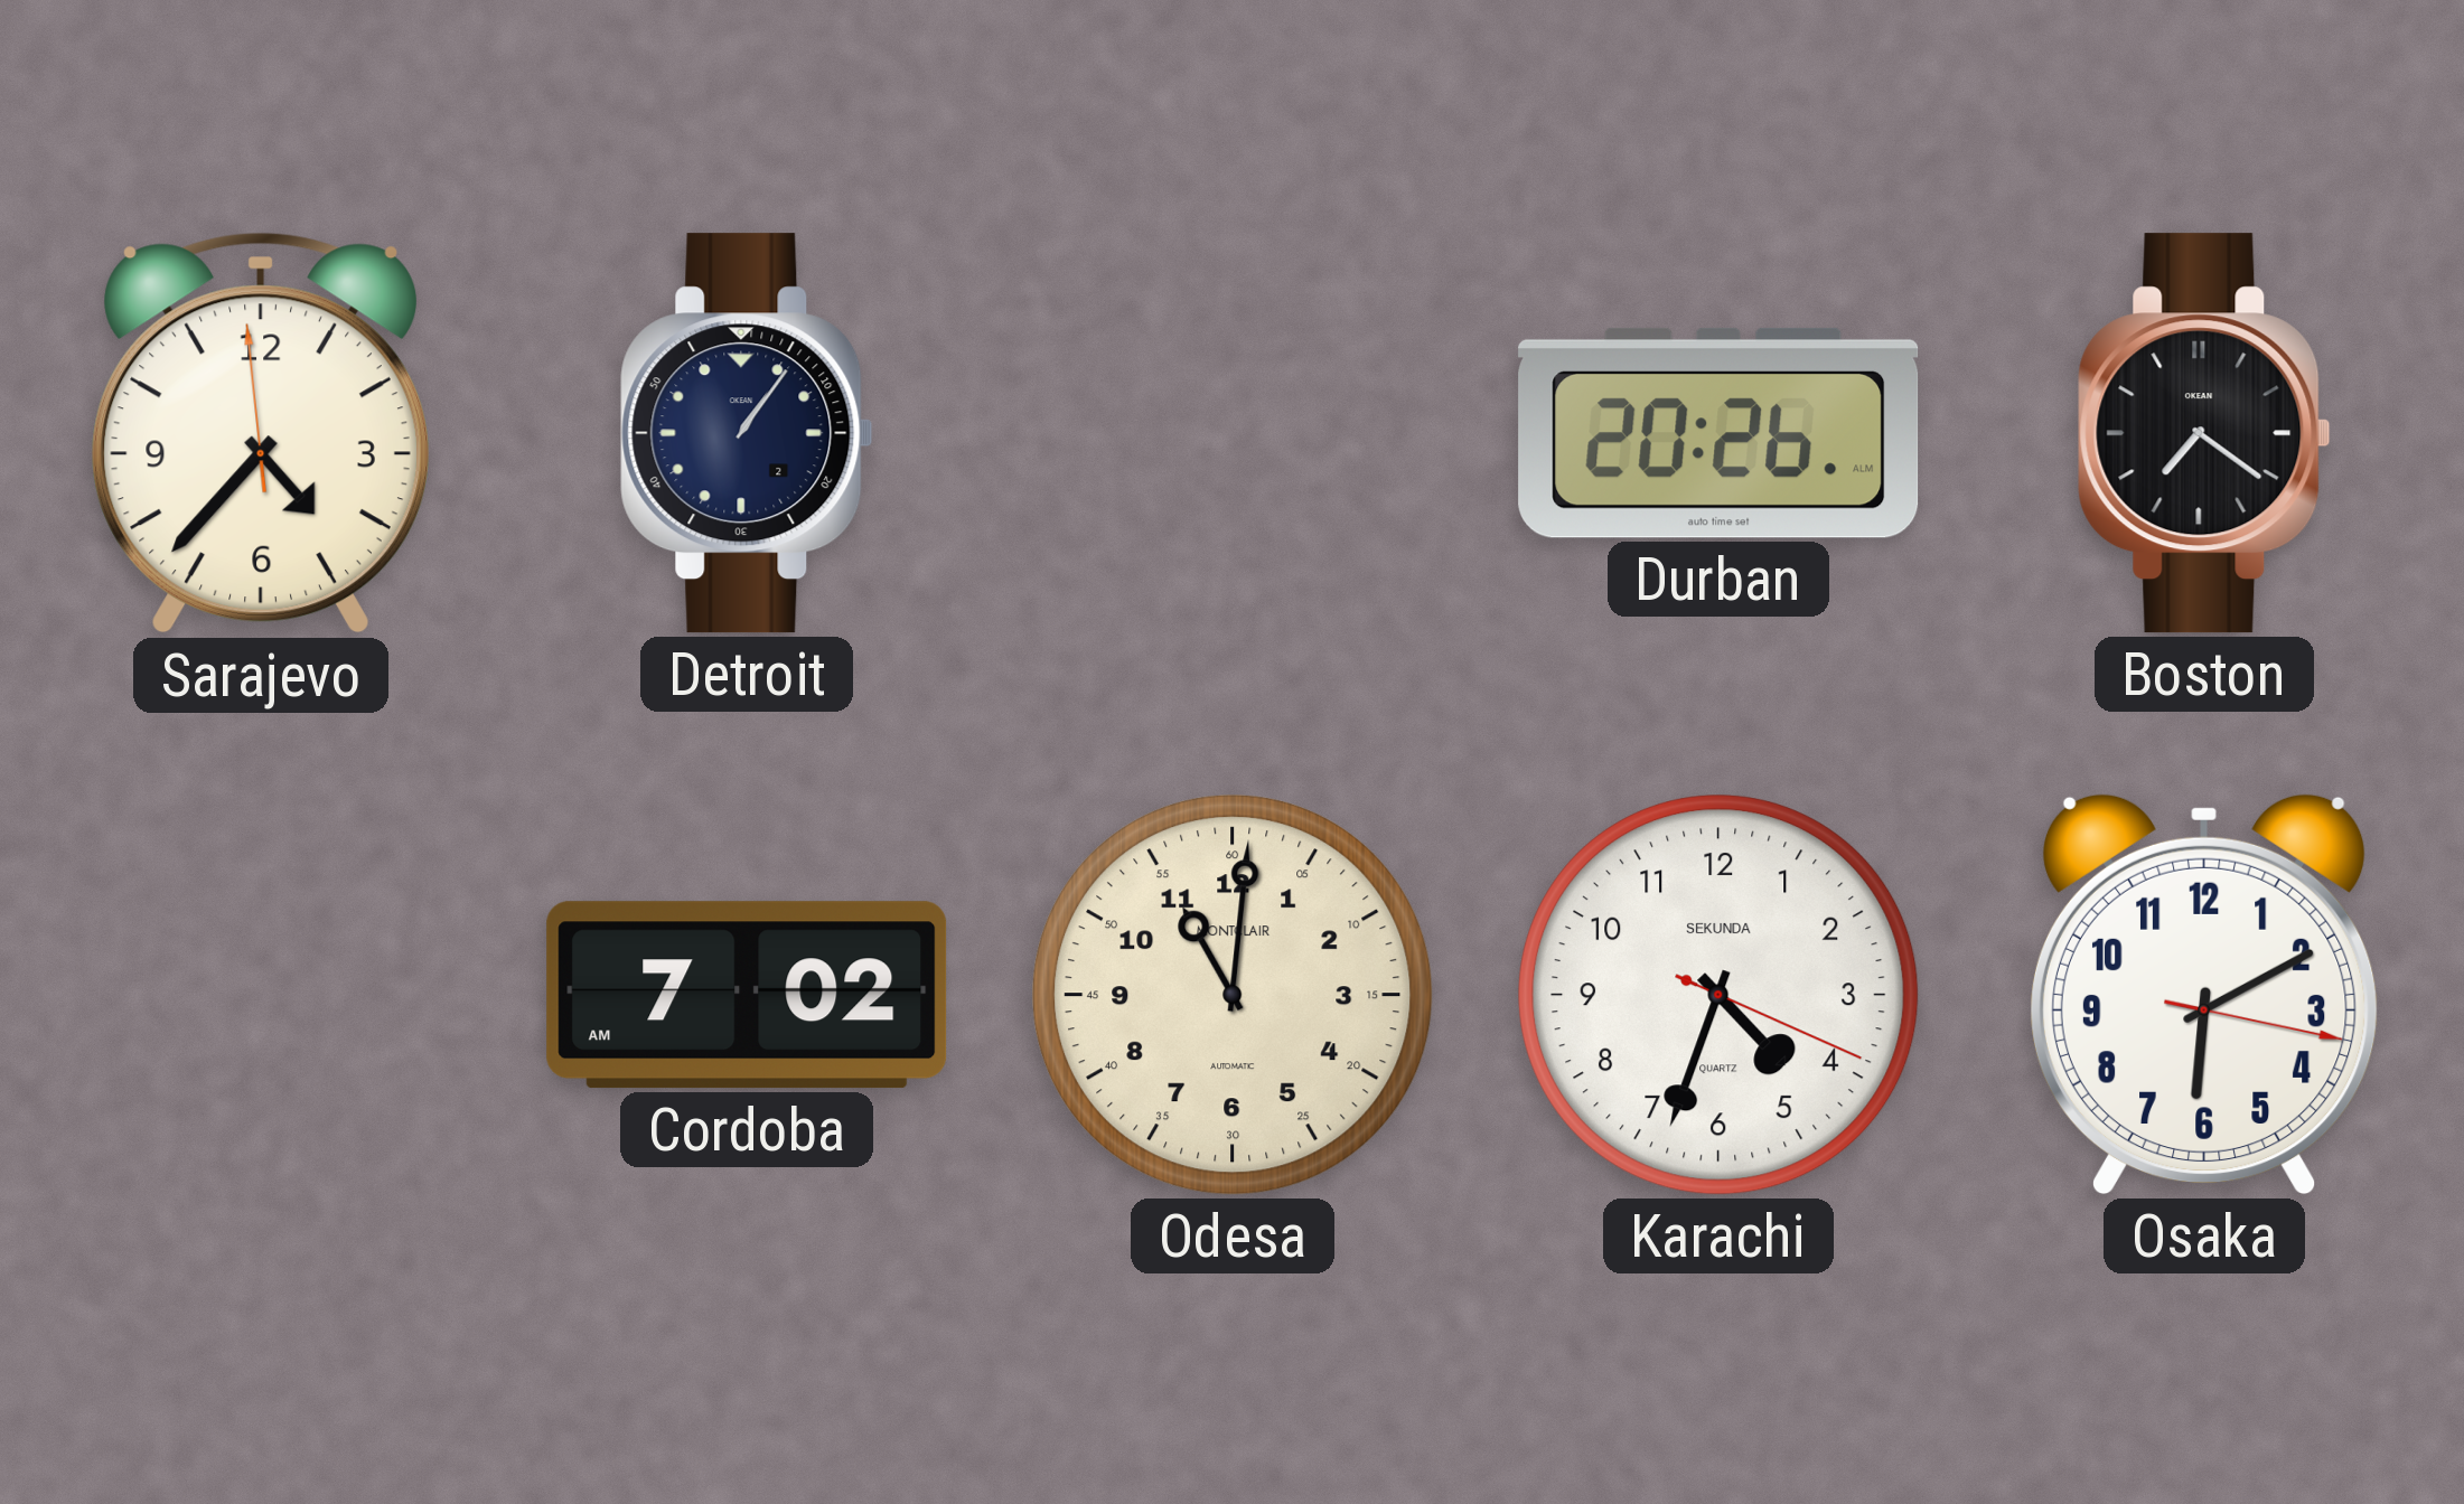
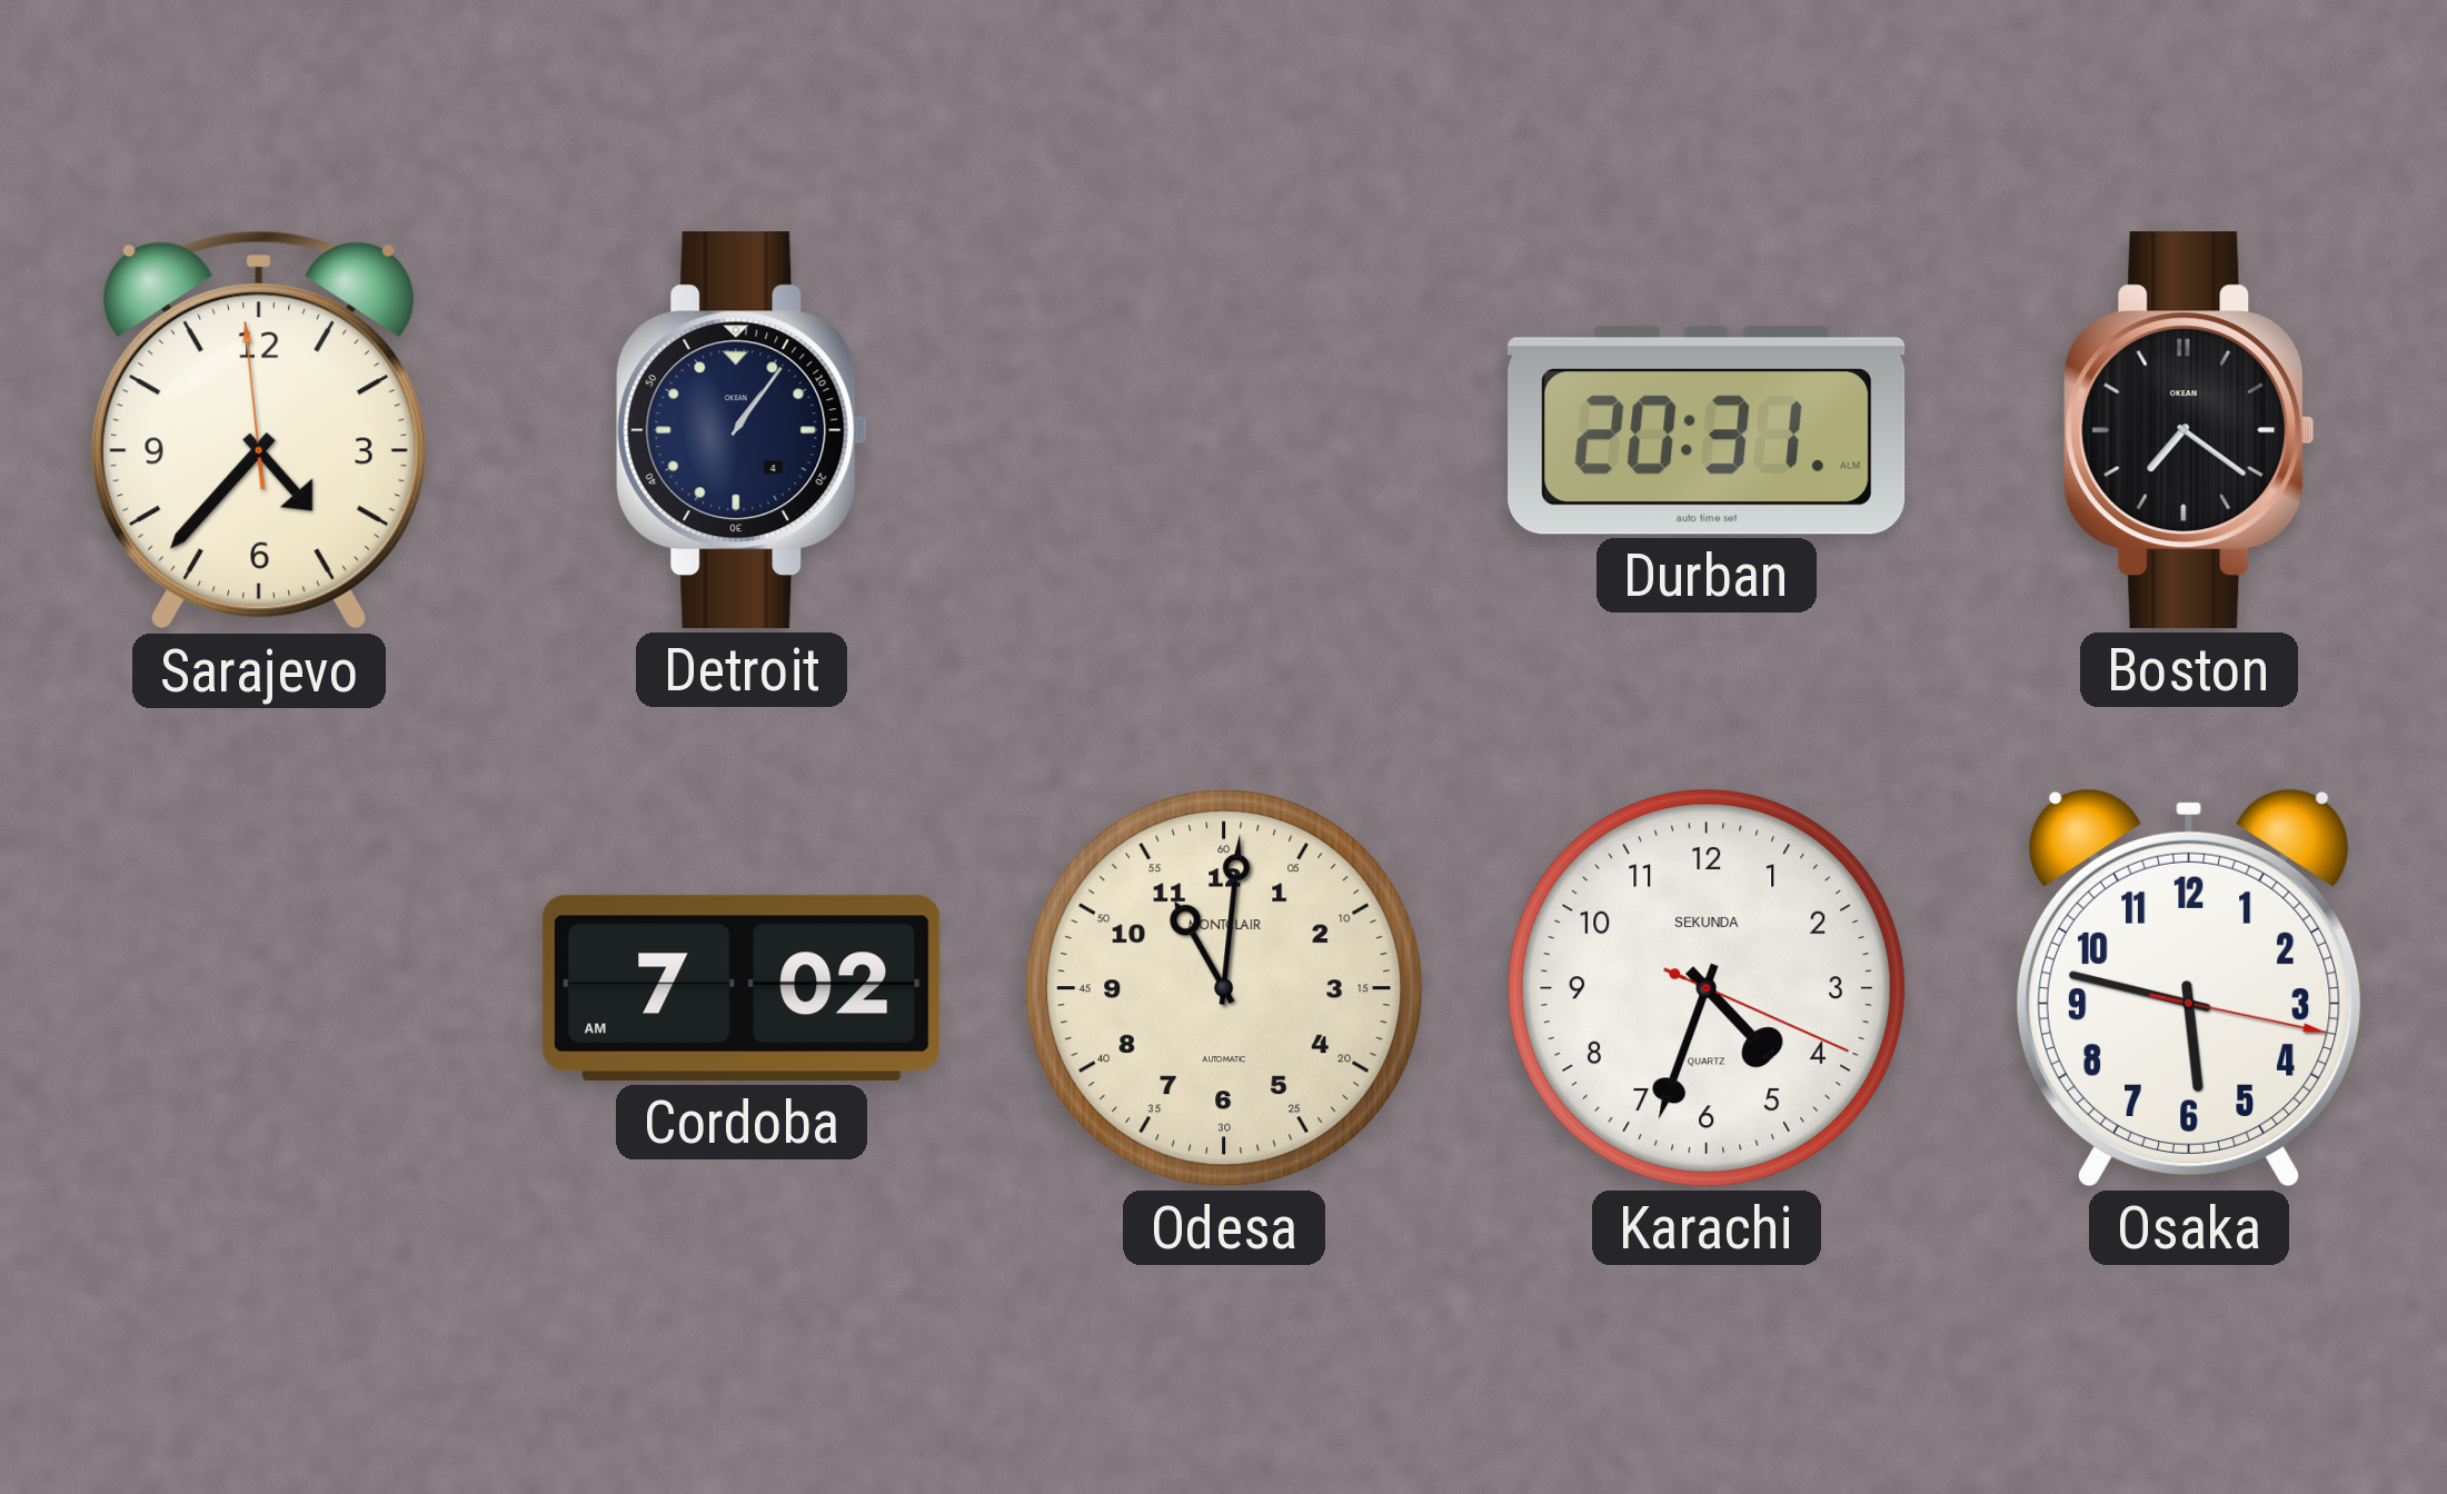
Detroit date: 2 -> 4
Durban: 20:26 -> 20:31
Osaka: 6:10 -> 5:47
